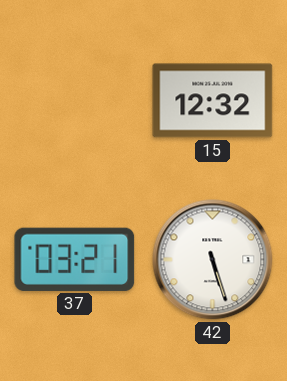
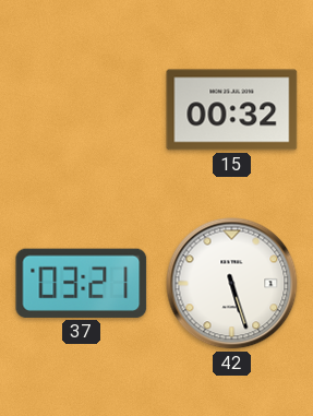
15: 12:32 -> 00:32
